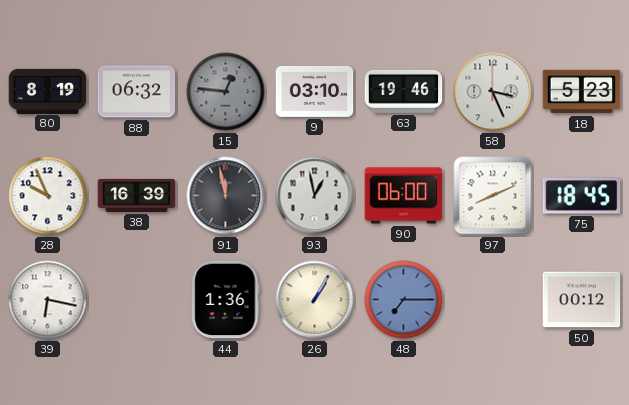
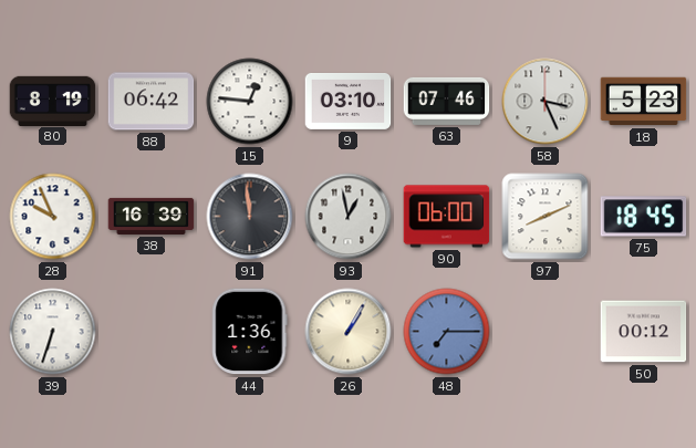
88: 06:32 -> 06:42
15 dial: grey -> white
63: 19:46 -> 07:46
91: 11:58 -> 11:59
39: 6:17 -> 6:33
